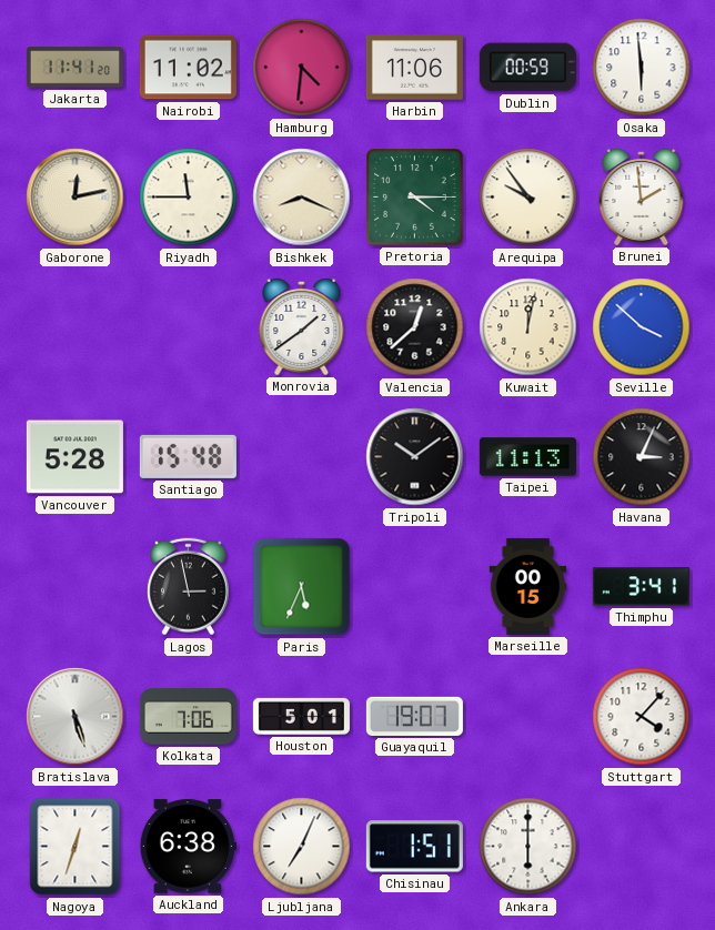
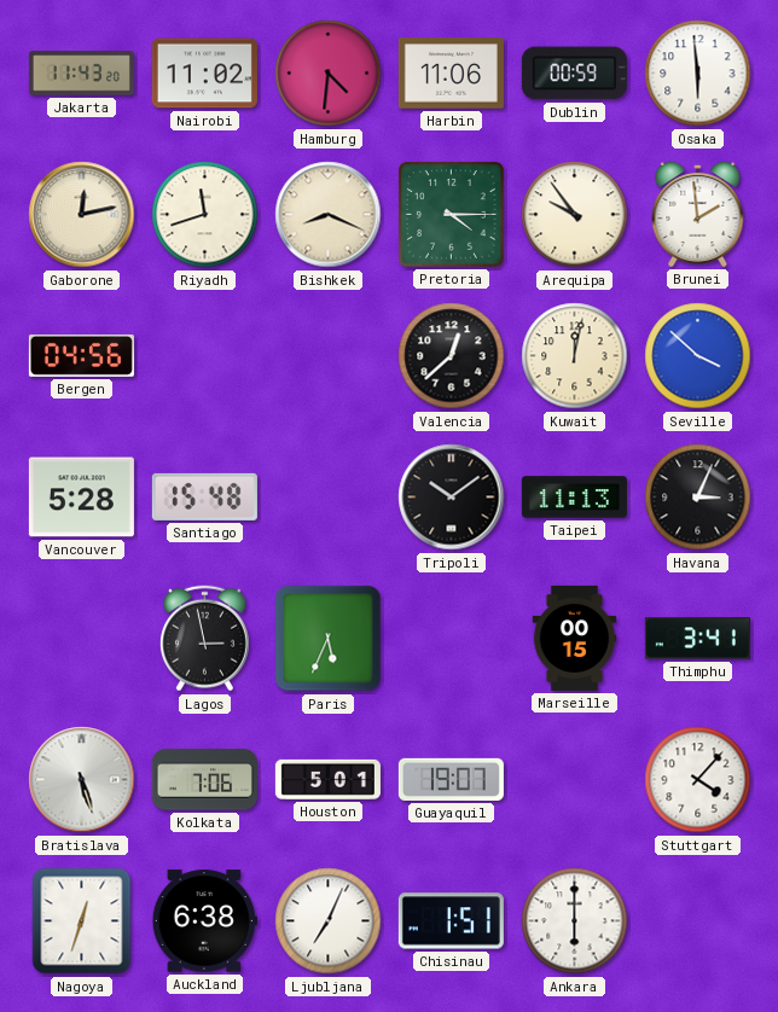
Jakarta: 11:41 -> 11:43
Riyadh: 11:45 -> 11:42
Bergen: none -> 04:56
Monrovia: 1:39 -> none
